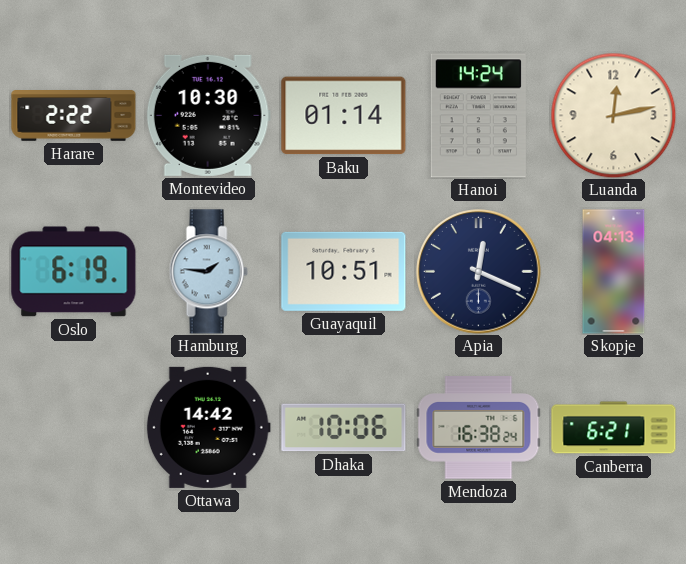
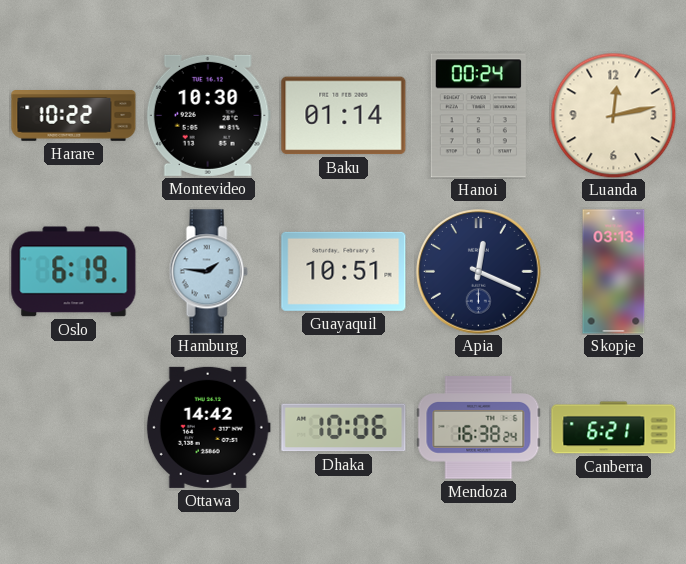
Harare: 2:22 -> 10:22
Hanoi: 14:24 -> 00:24
Skopje: 04:13 -> 03:13
